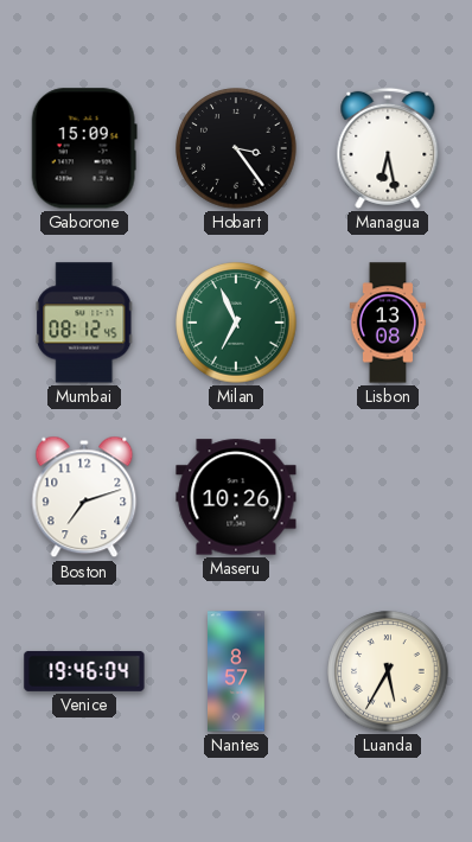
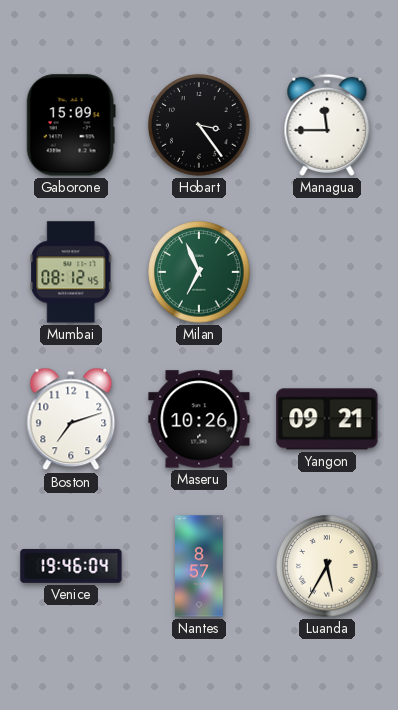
Managua: 6:28 -> 11:45
Lisbon: 13:08 -> none
Yangon: none -> 09:21
